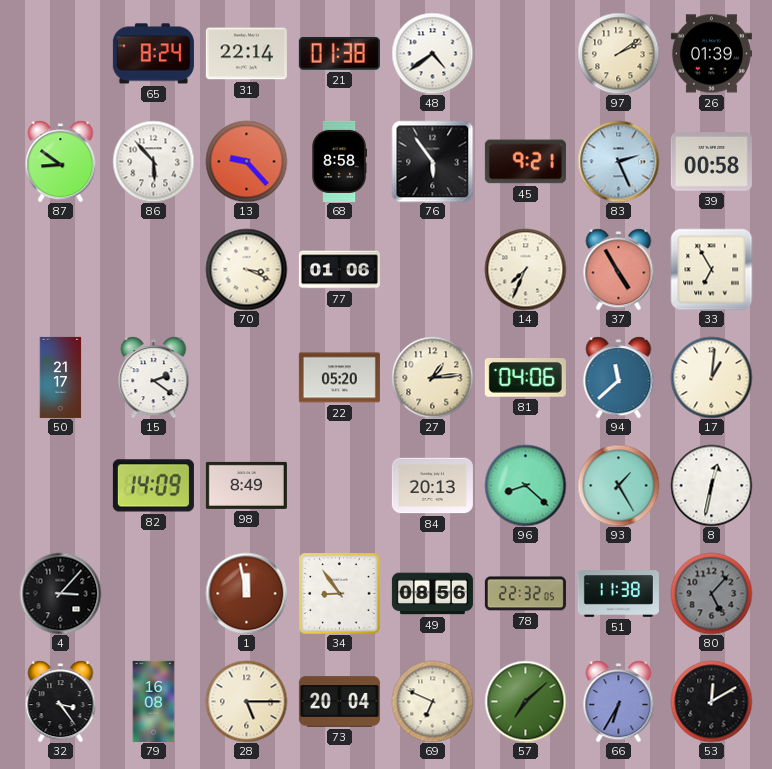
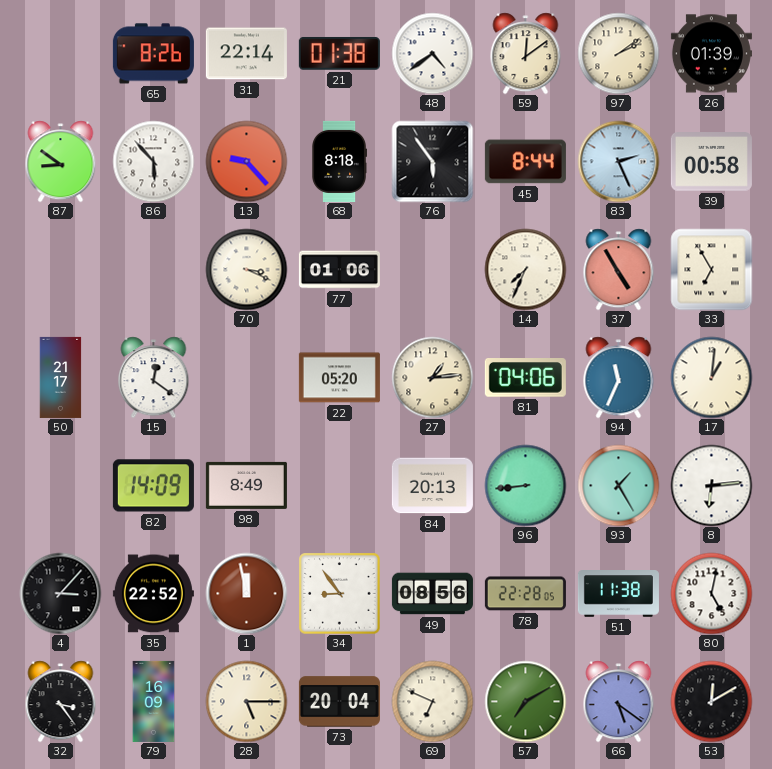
65: 8:24 -> 8:26
59: none -> 12:09
68: 8:58 -> 8:18
45: 9:21 -> 8:44
15: 2:21 -> 12:21
94: 11:38 -> 11:34
96: 8:22 -> 8:44
8: 12:32 -> 6:14
35: none -> 22:52
78: 22:32 -> 22:28
80: 5:07 -> 5:02
80 dial: grey -> white
79: 16:08 -> 16:09
57: 7:08 -> 7:10
66: 6:35 -> 5:21
